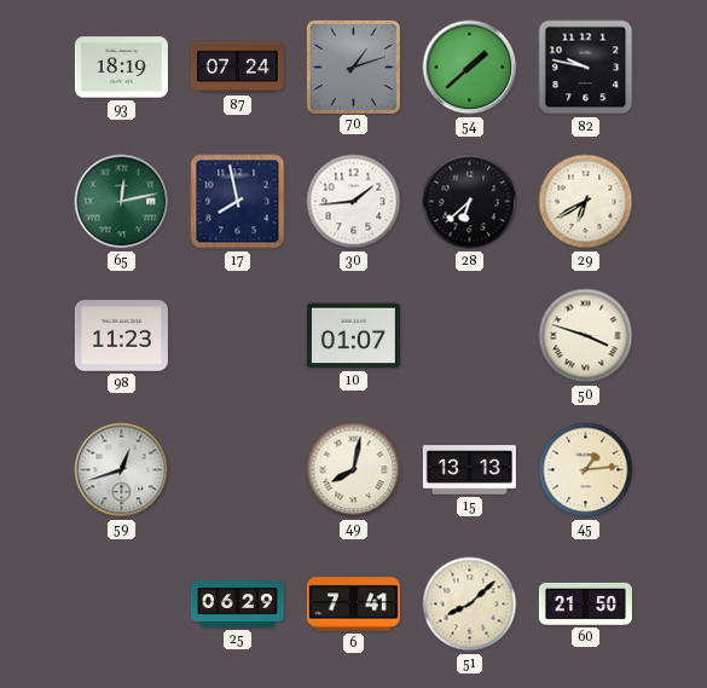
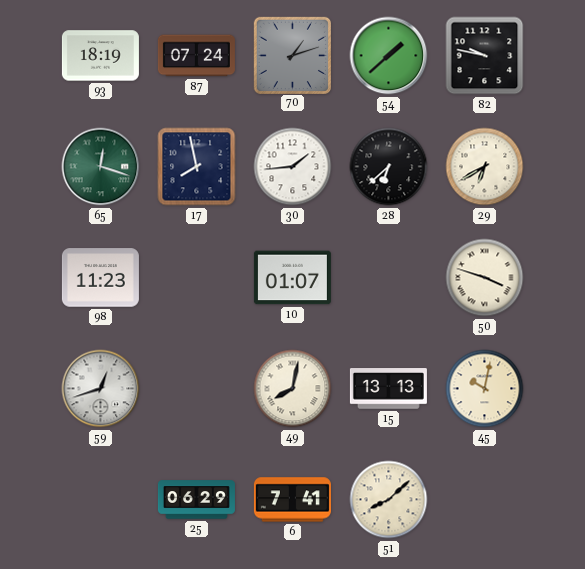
65: 12:13 -> 12:18
45: 1:14 -> 10:02
60: 21:50 -> none
